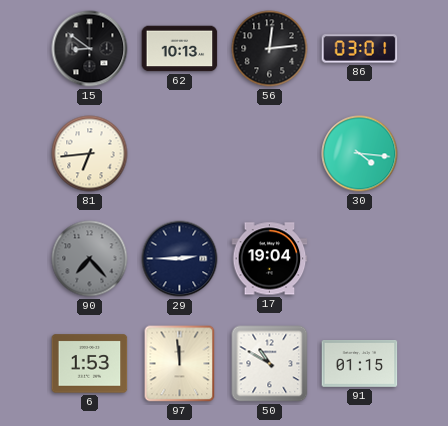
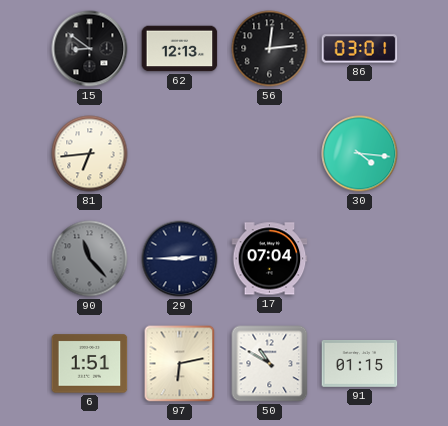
62: 10:13 -> 12:13
90: 7:23 -> 11:23
17: 19:04 -> 07:04
6: 1:53 -> 1:51
97: 11:59 -> 6:13
